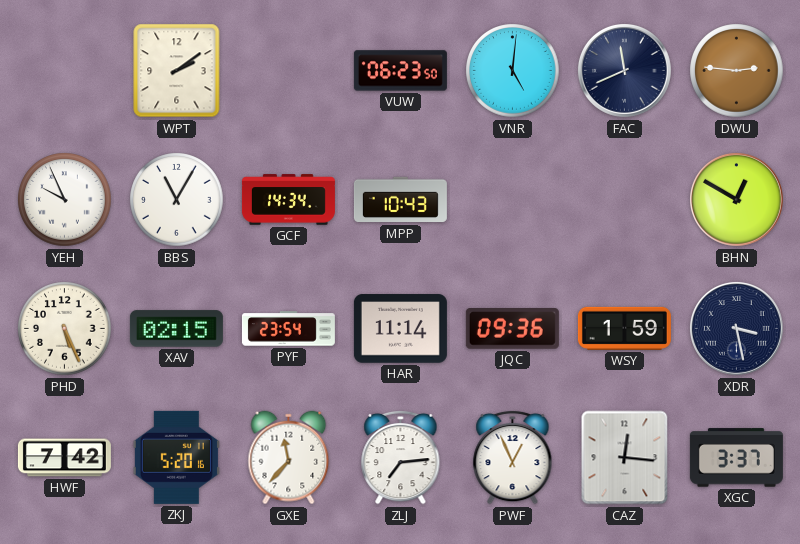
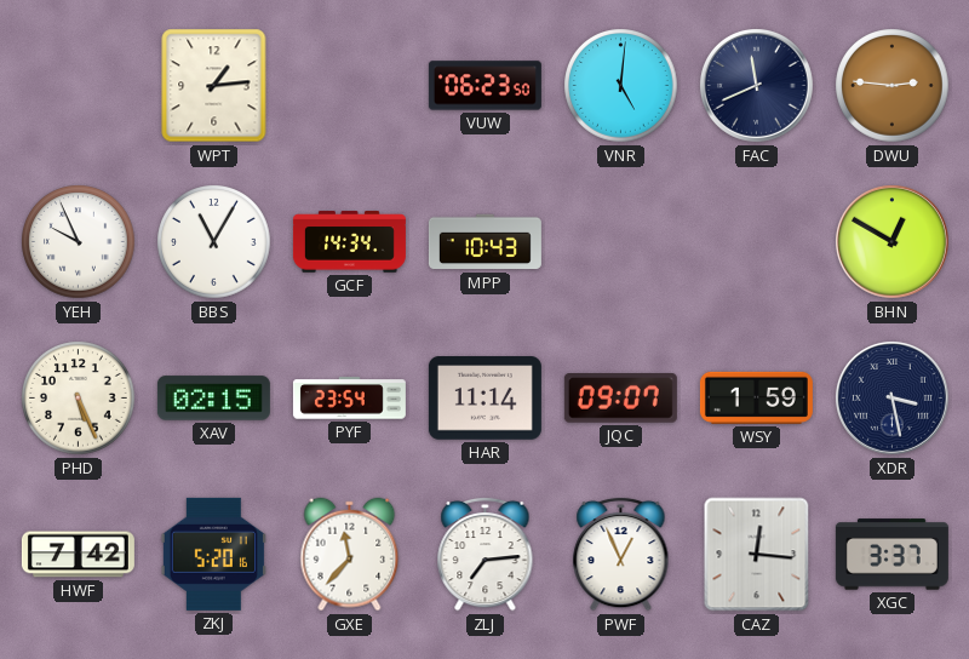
WPT: 2:09 -> 1:14
JQC: 09:36 -> 09:07
